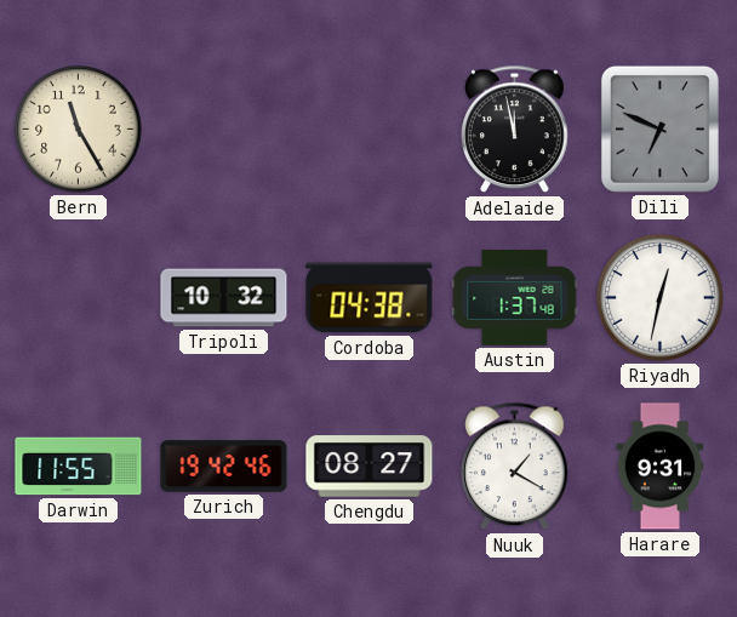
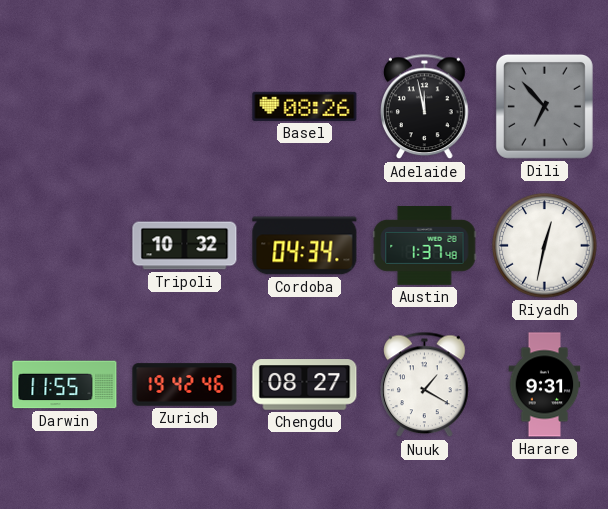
Bern: 11:25 -> none
Basel: none -> 08:26
Dili: 6:49 -> 6:53
Cordoba: 04:38 -> 04:34
